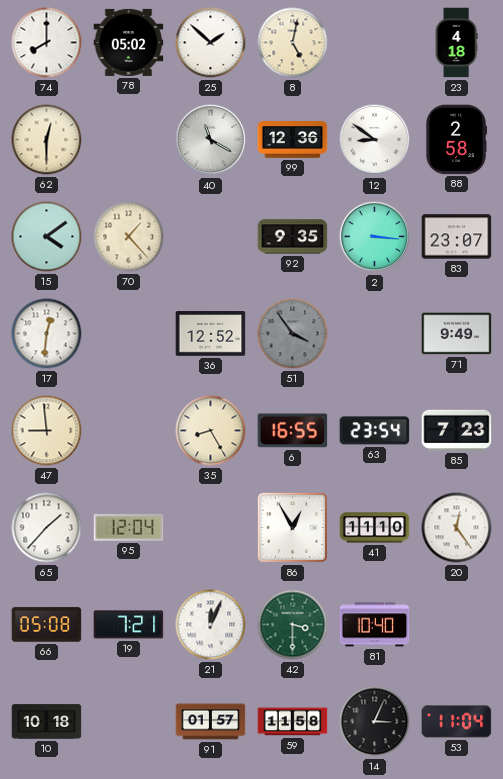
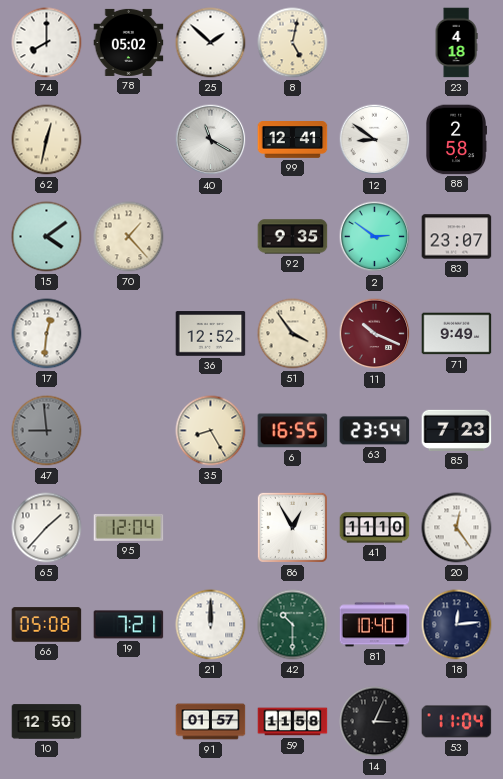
62: 12:30 -> 12:32
99: 12:36 -> 12:41
2: 3:16 -> 2:51
51 dial: grey -> cream
11: none -> 10:19
47 dial: cream -> grey
21: 12:04 -> 12:00
42: 3:30 -> 10:30
18: none -> 12:14
10: 10:18 -> 12:50
